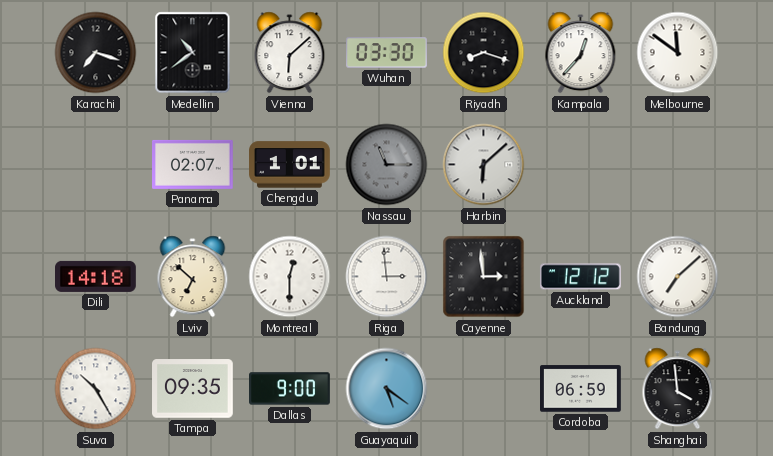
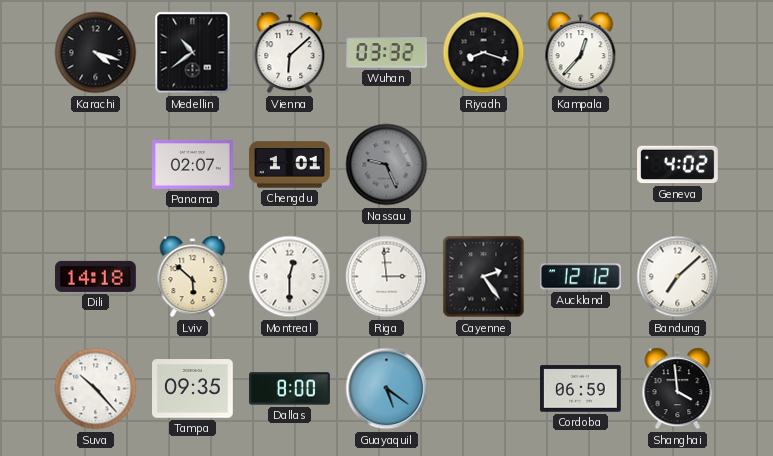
Karachi: 7:18 -> 4:18
Wuhan: 03:30 -> 03:32
Melbourne: 11:51 -> none
Nassau: 11:15 -> 9:26
Harbin: 6:08 -> none
Geneva: none -> 4:02
Lviv: 6:52 -> 5:52
Cayenne: 2:59 -> 2:24
Suva: 10:25 -> 10:23
Dallas: 9:00 -> 8:00
